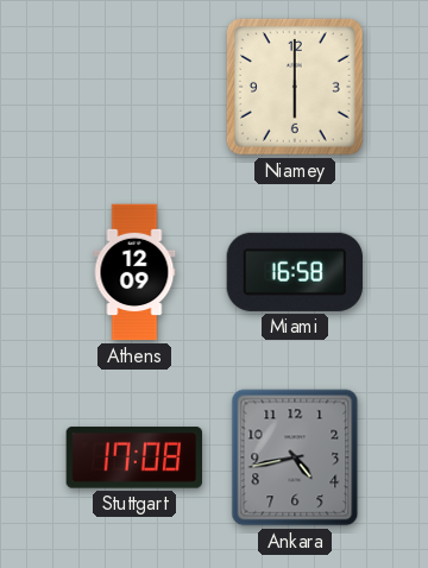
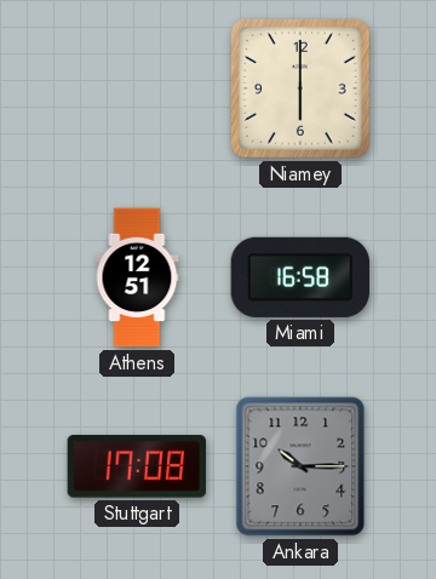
Athens: 12:09 -> 12:51
Ankara: 4:43 -> 10:15
